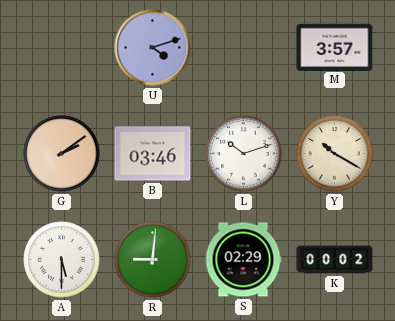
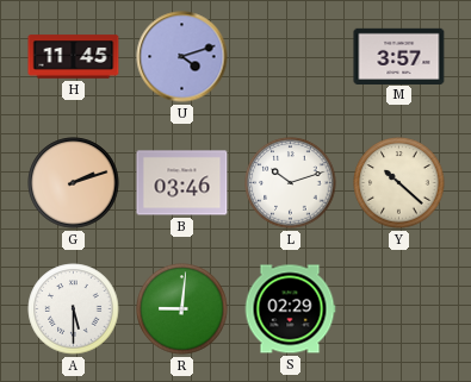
H: none -> 11:45
G: 2:09 -> 2:12
Y: 10:20 -> 10:22
K: 00:02 -> none
